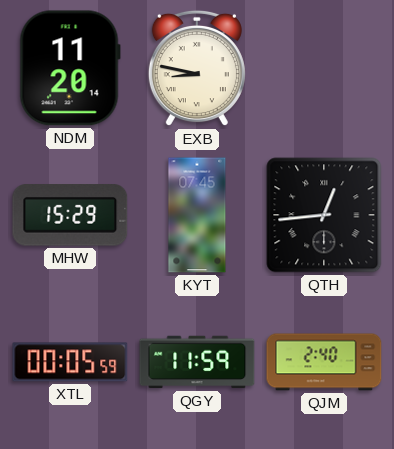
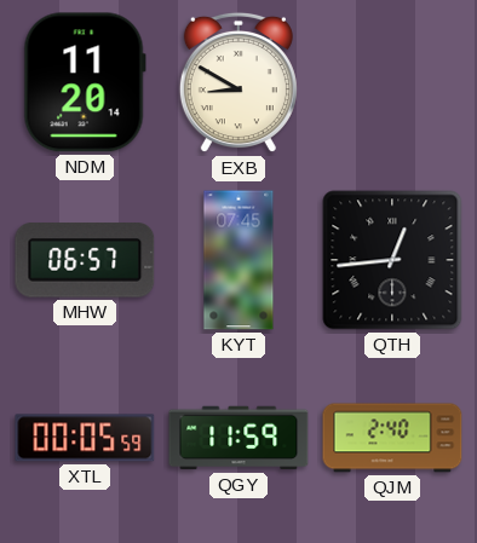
EXB: 8:47 -> 8:50
MHW: 15:29 -> 06:57
